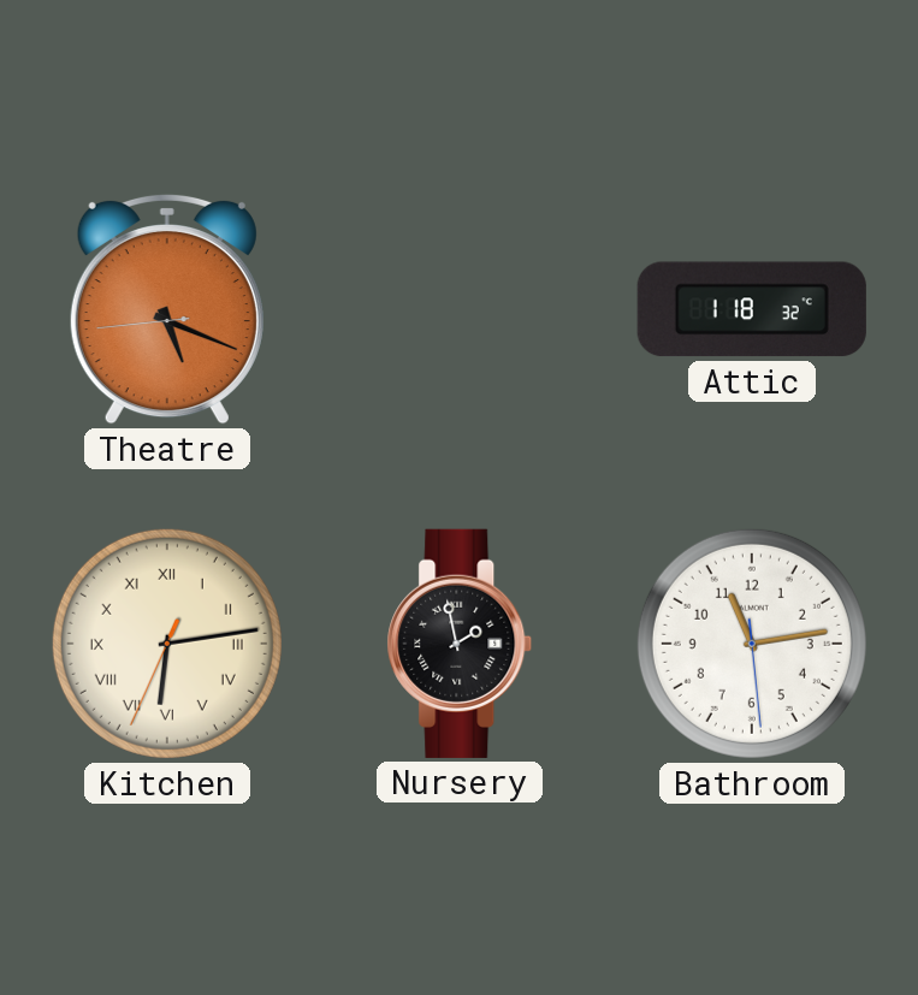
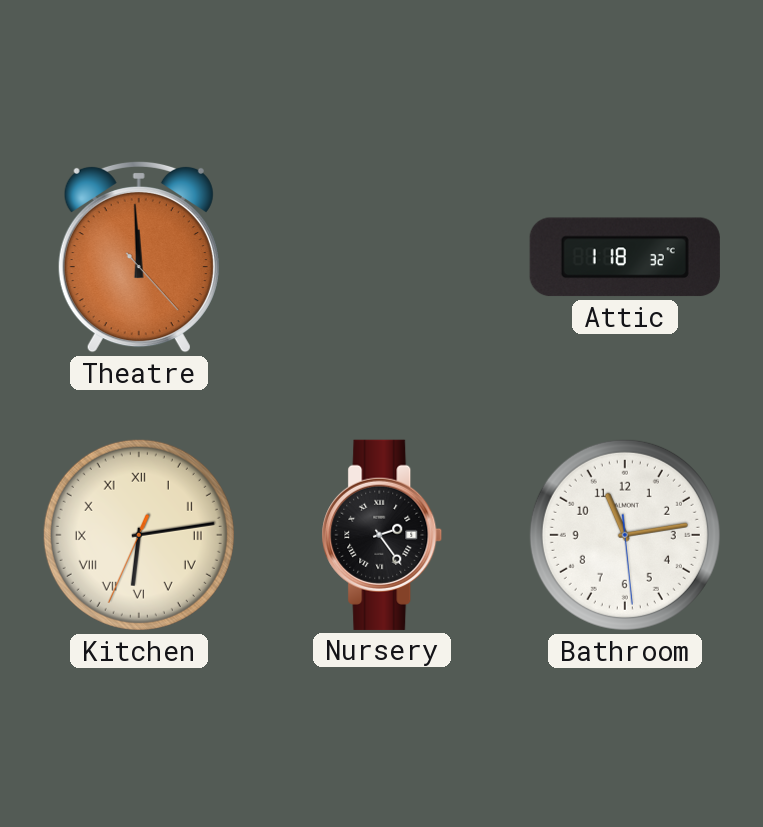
Theatre: 5:18 -> 11:59
Nursery: 1:58 -> 2:24
